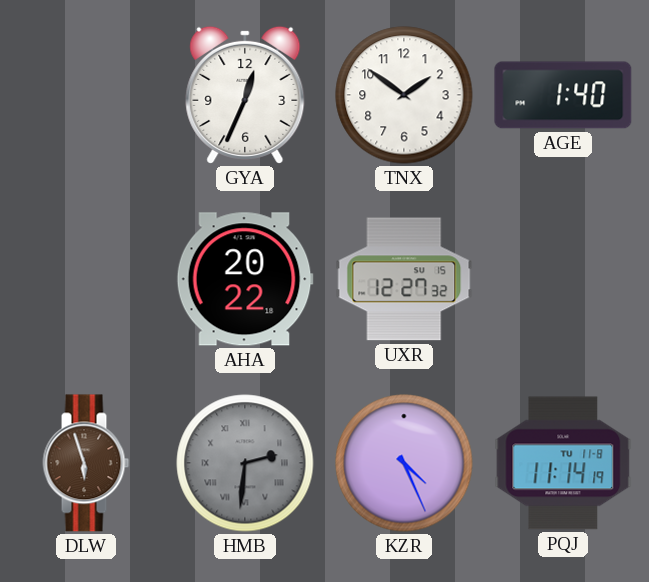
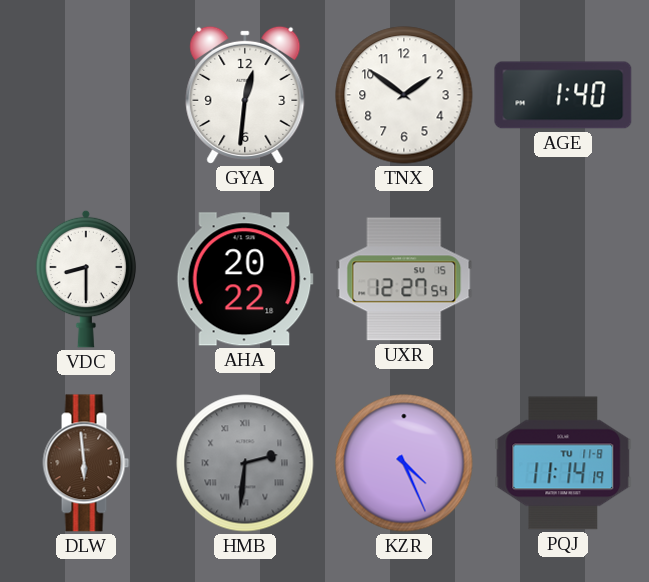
GYA: 12:34 -> 12:31
VDC: none -> 8:30
UXR: 12:27:32 -> 12:27:54
DLW: 5:57 -> 5:59
